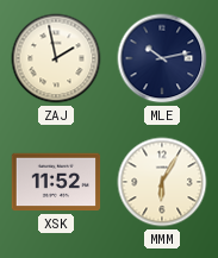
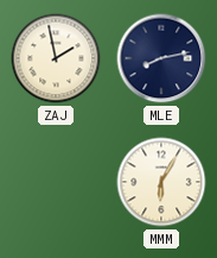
MLE: 10:13 -> 8:13
XSK: 11:52 -> none
